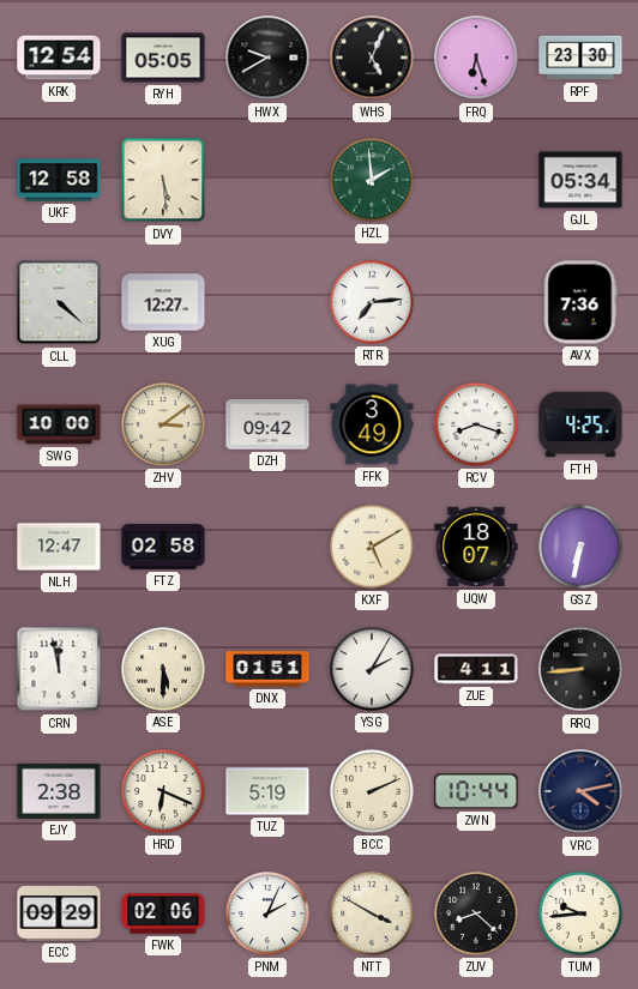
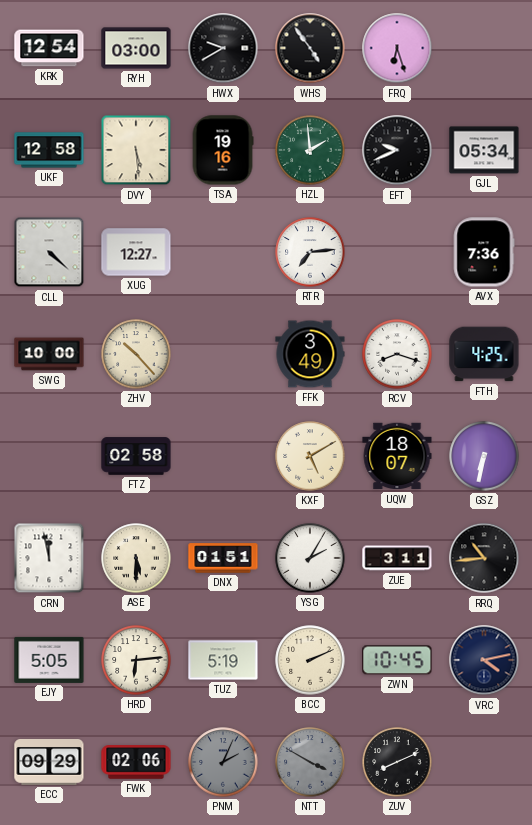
RYH: 05:05 -> 03:00
WHS: 5:04 -> 4:54
RPF: 23:30 -> none
TSA: none -> 19:16
EFT: none -> 9:41
ZHV: 3:09 -> 10:23
DZH: 09:42 -> none
NLH: 12:47 -> none
ZUE: 4:11 -> 3:11
RRQ: 8:44 -> 10:44
EJY: 2:38 -> 5:05
HRD: 6:19 -> 6:14
ZWN: 10:44 -> 10:45
PNM dial: white -> grey
NTT dial: cream -> grey
ZUV: 8:22 -> 8:11
TUM: 9:44 -> none
